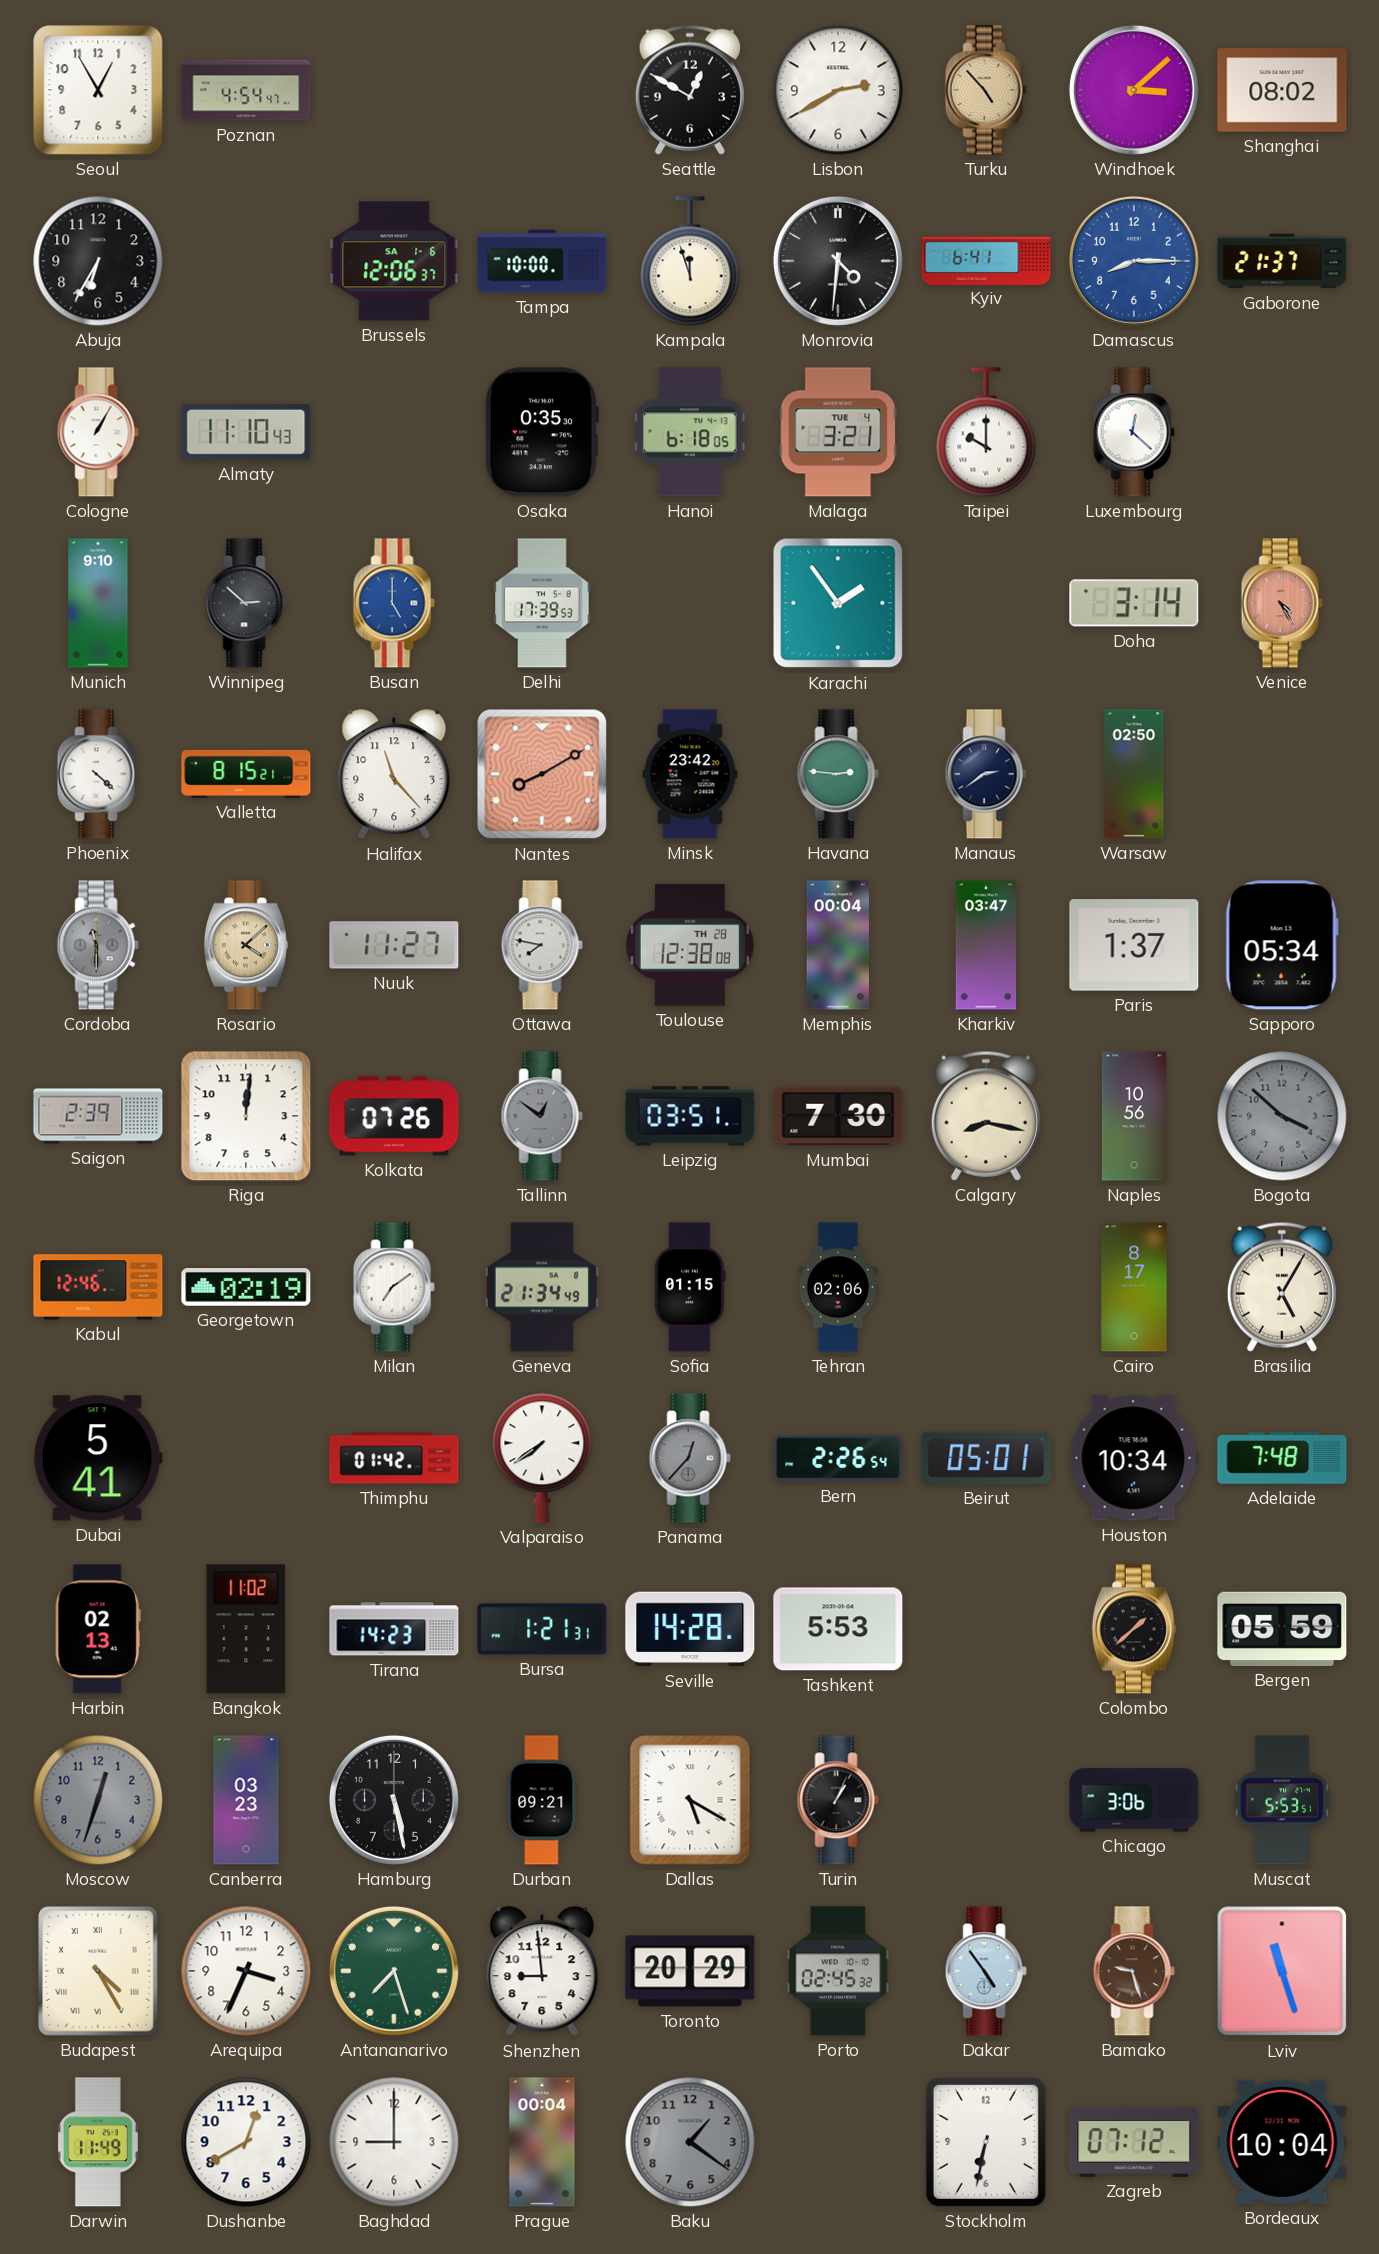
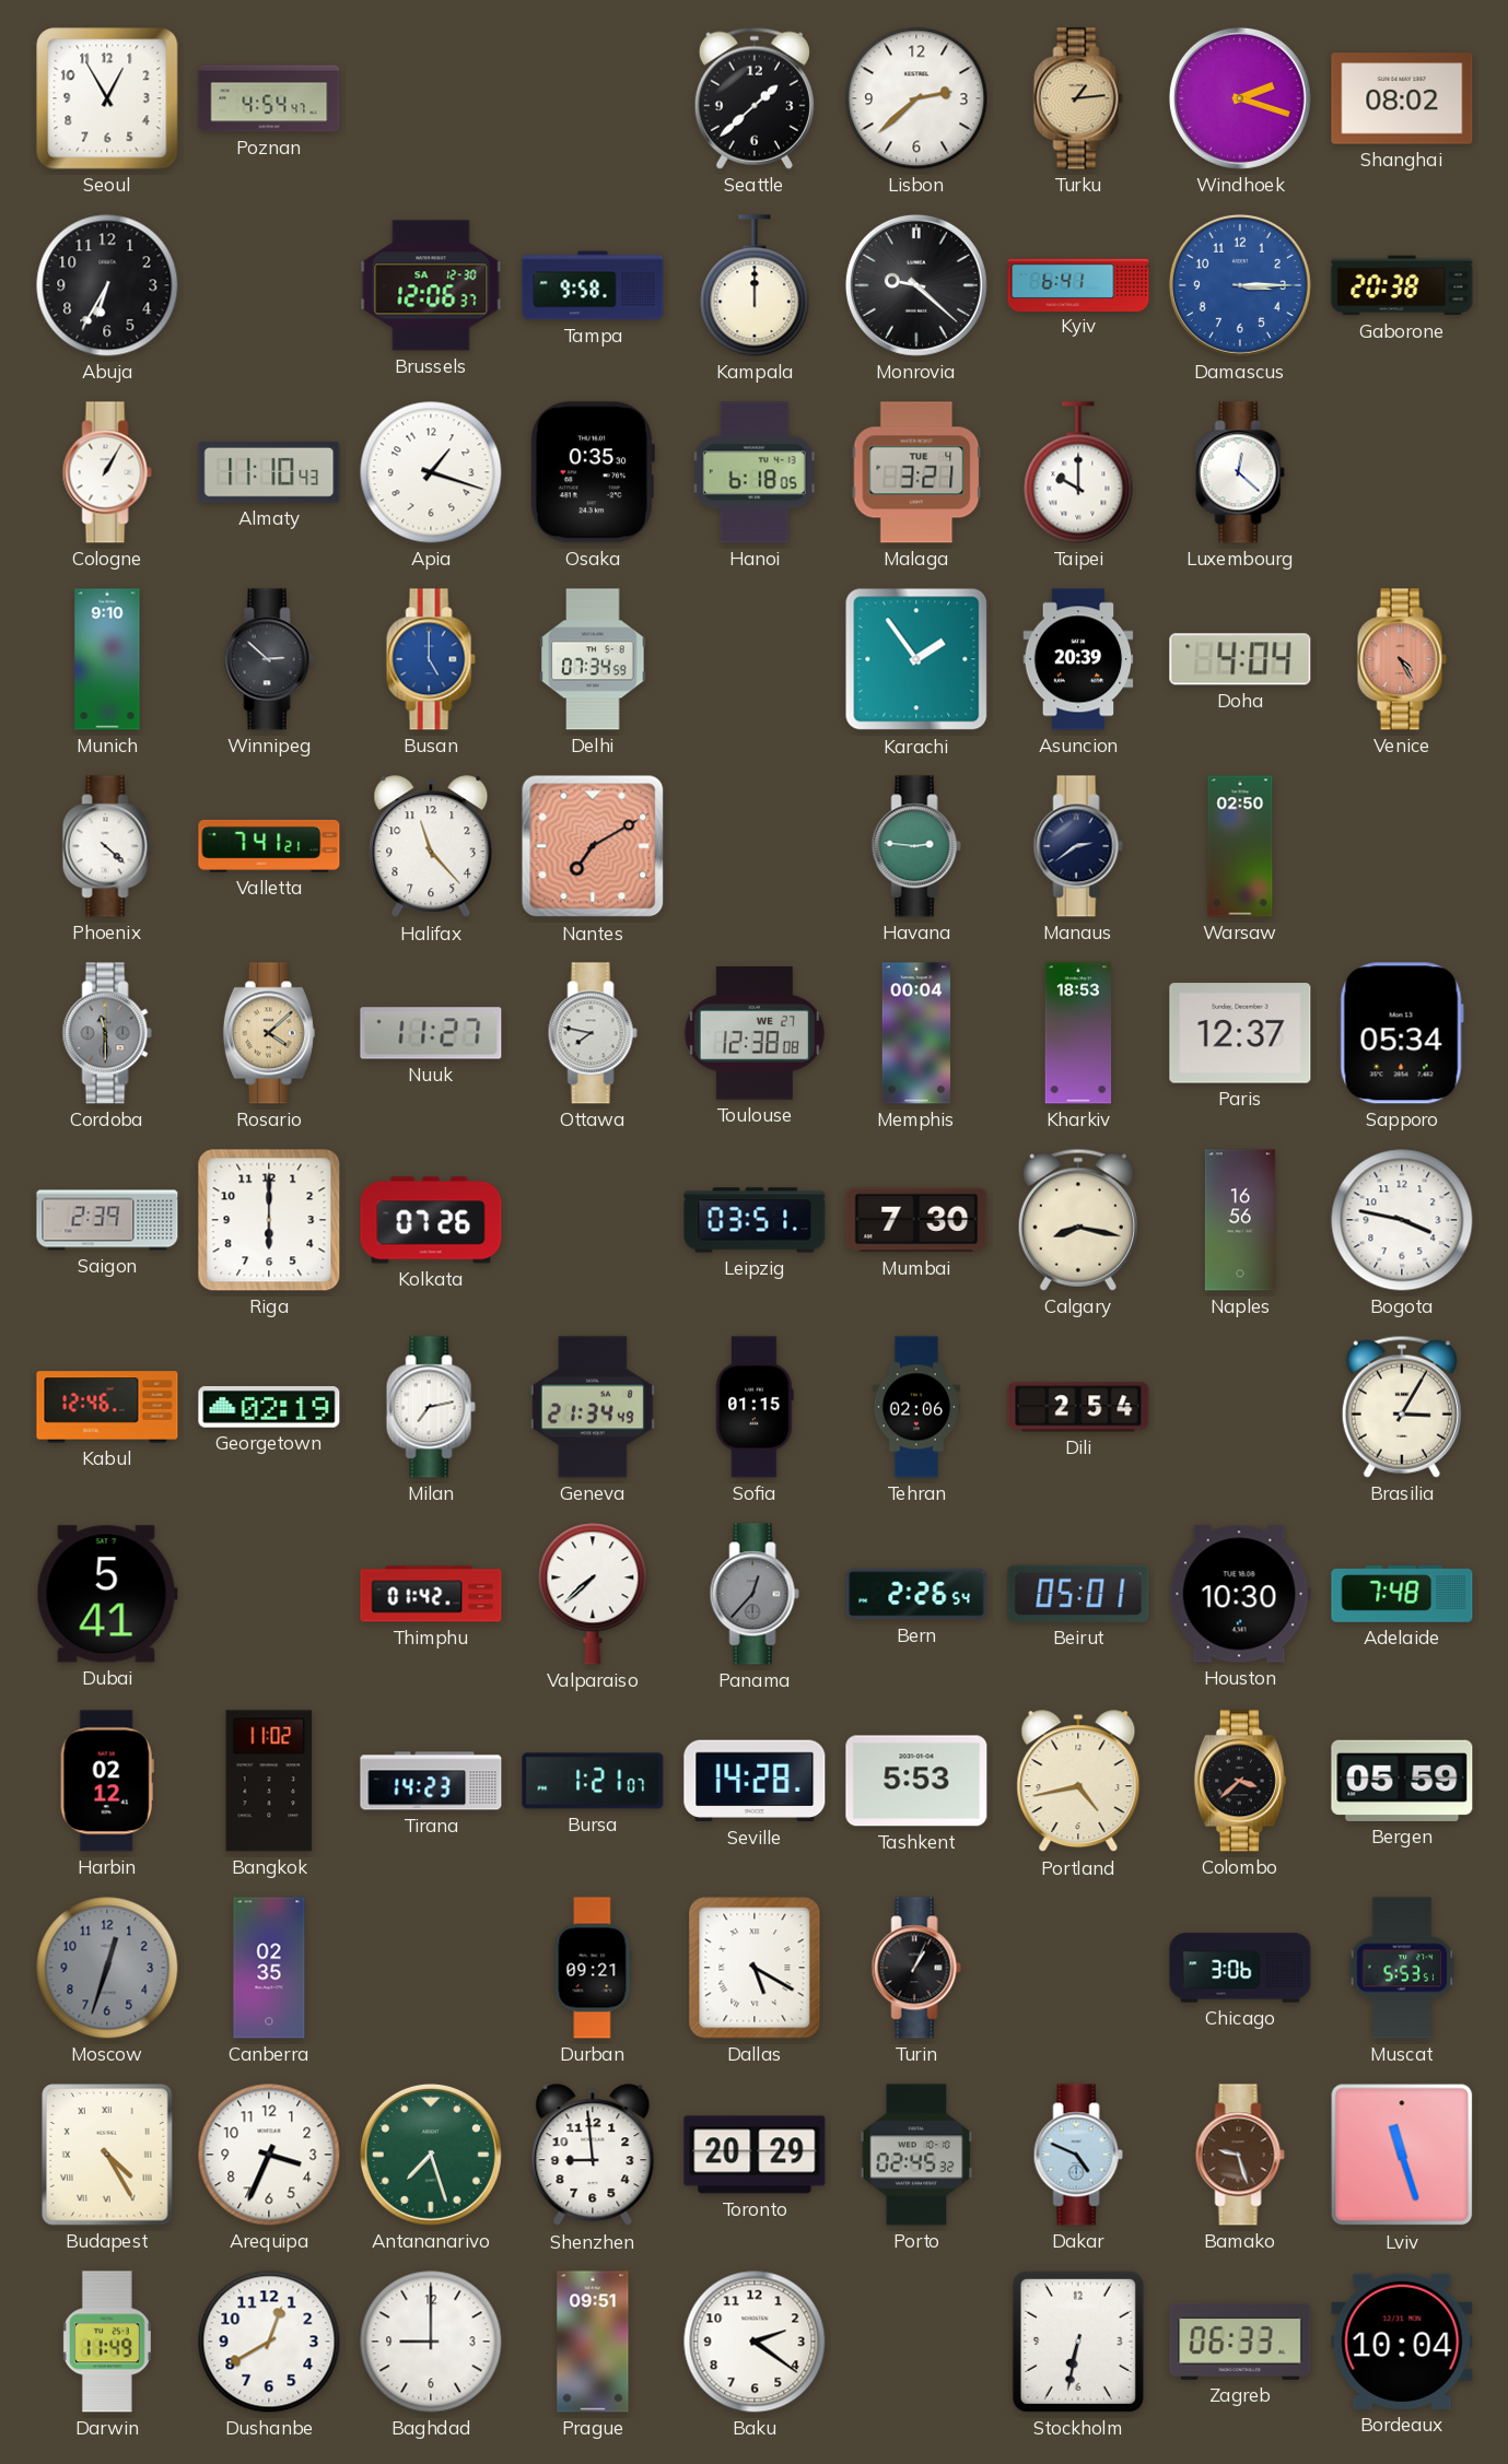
Seattle: 12:50 -> 1:38
Lisbon: 2:40 -> 2:38
Turku: 4:53 -> 1:14
Windhoek: 3:08 -> 2:18
Brussels date: SA 1-6 -> SA 12-30
Tampa: 10:00 -> 9:58
Kampala: 11:57 -> 12:00
Monrovia: 4:31 -> 9:22
Damascus: 8:15 -> 3:15
Gaborone: 21:37 -> 20:38
Apia: none -> 1:18
Delhi: 17:39 -> 07:34
Asuncion: none -> 20:39
Doha: 3:14 -> 4:04
Valletta: 8:15 -> 7:41
Nantes: 8:10 -> 7:10
Minsk: 23:42 -> none
Toulouse date: TH 28 -> WE 27
Kharkiv: 03:47 -> 18:53
Paris: 1:37 -> 12:37
Riga: 12:01 -> 6:00
Tallinn: 12:51 -> none
Naples: 10:56 -> 16:56
Bogota: 3:52 -> 3:47
Bogota dial: grey -> white
Milan: 7:09 -> 7:13
Dili: none -> 2:54
Cairo: 8:17 -> none
Brasilia: 5:05 -> 3:05
Valparaiso: 7:39 -> 7:38
Houston: 10:34 -> 10:30
Harbin: 02:13 -> 02:12
Bursa: 1:21:31 -> 1:21:07
Portland: none -> 4:43
Colombo: 1:38 -> 3:38
Canberra: 03:23 -> 02:35
Hamburg: 5:28 -> none
Dakar: 4:54 -> 4:49
Prague: 00:04 -> 09:51
Baku: 1:21 -> 2:21
Baku dial: grey -> white
Zagreb: 07:12 -> 06:33
